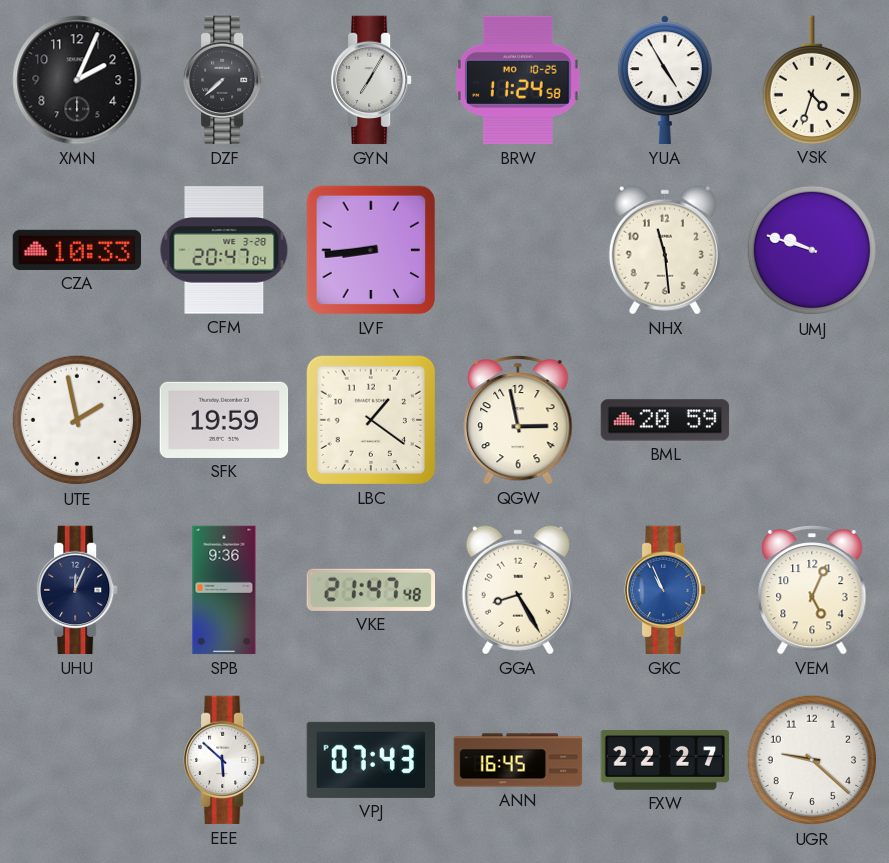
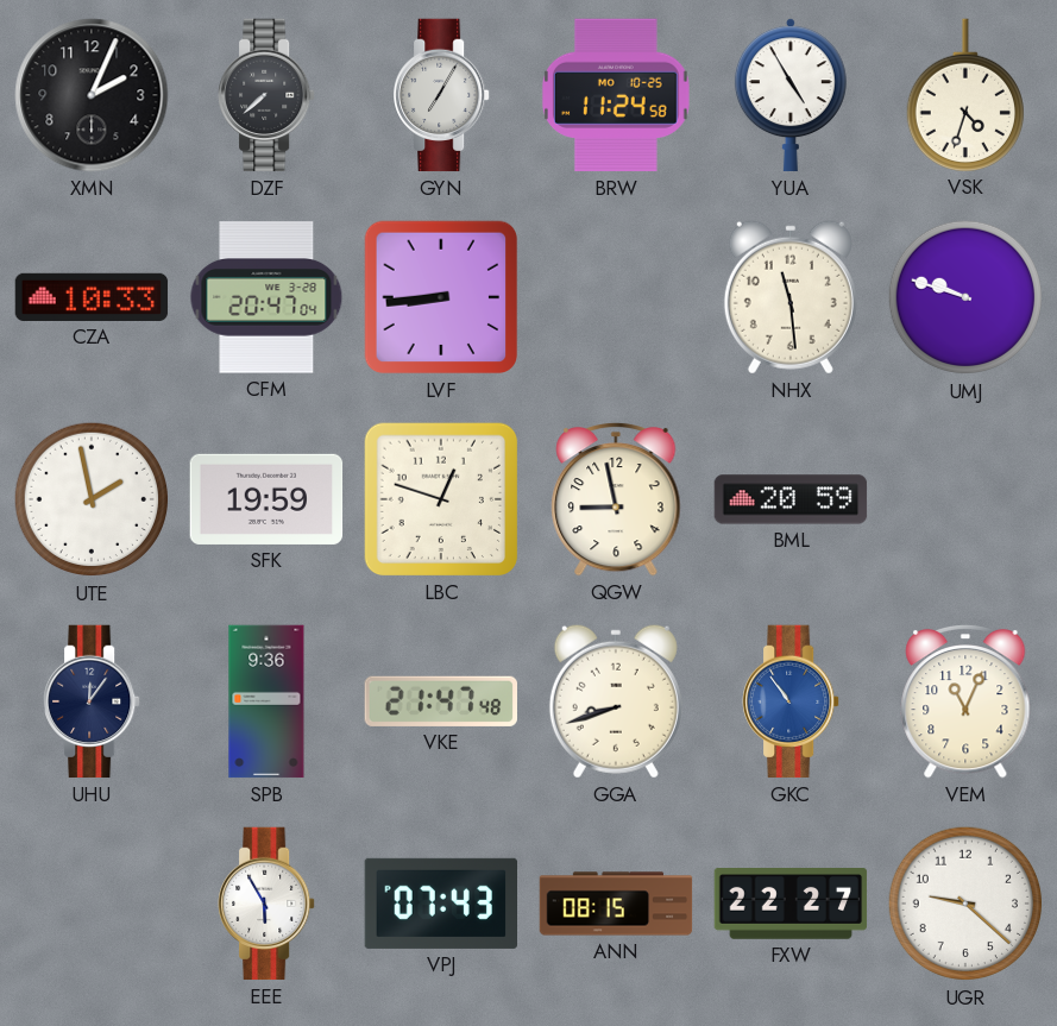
LBC: 1:21 -> 12:48
QGW: 2:58 -> 8:58
UHU: 12:04 -> 12:06
GGA: 8:25 -> 8:42
GKC: 10:56 -> 10:54
VEM: 5:04 -> 11:04
EEE: 5:52 -> 5:55
ANN: 16:45 -> 08:15
